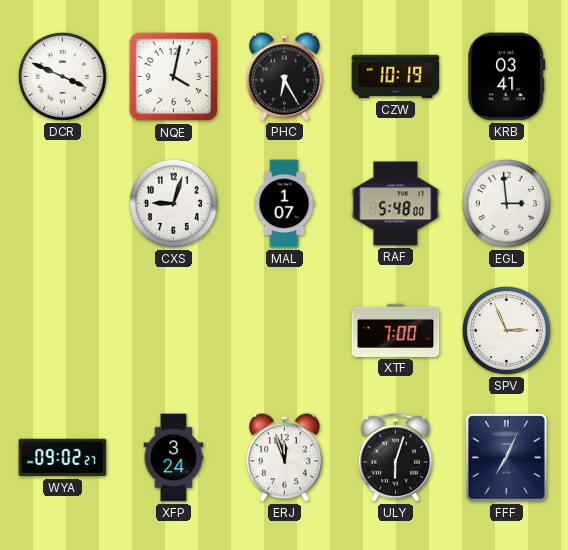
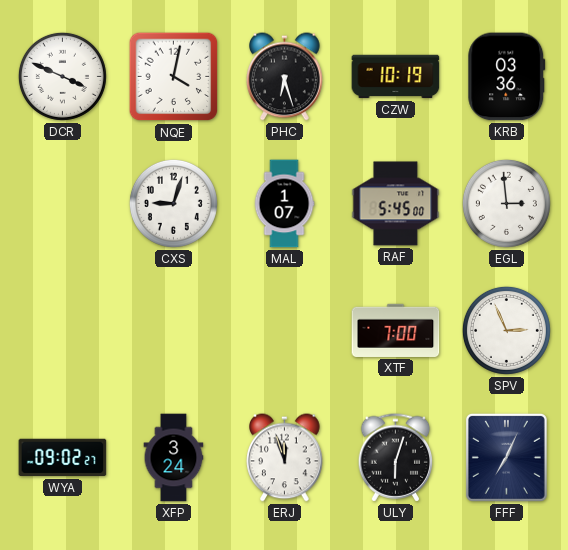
PHC: 6:25 -> 6:27
KRB: 03:41 -> 03:36
RAF: 5:48 -> 5:45
